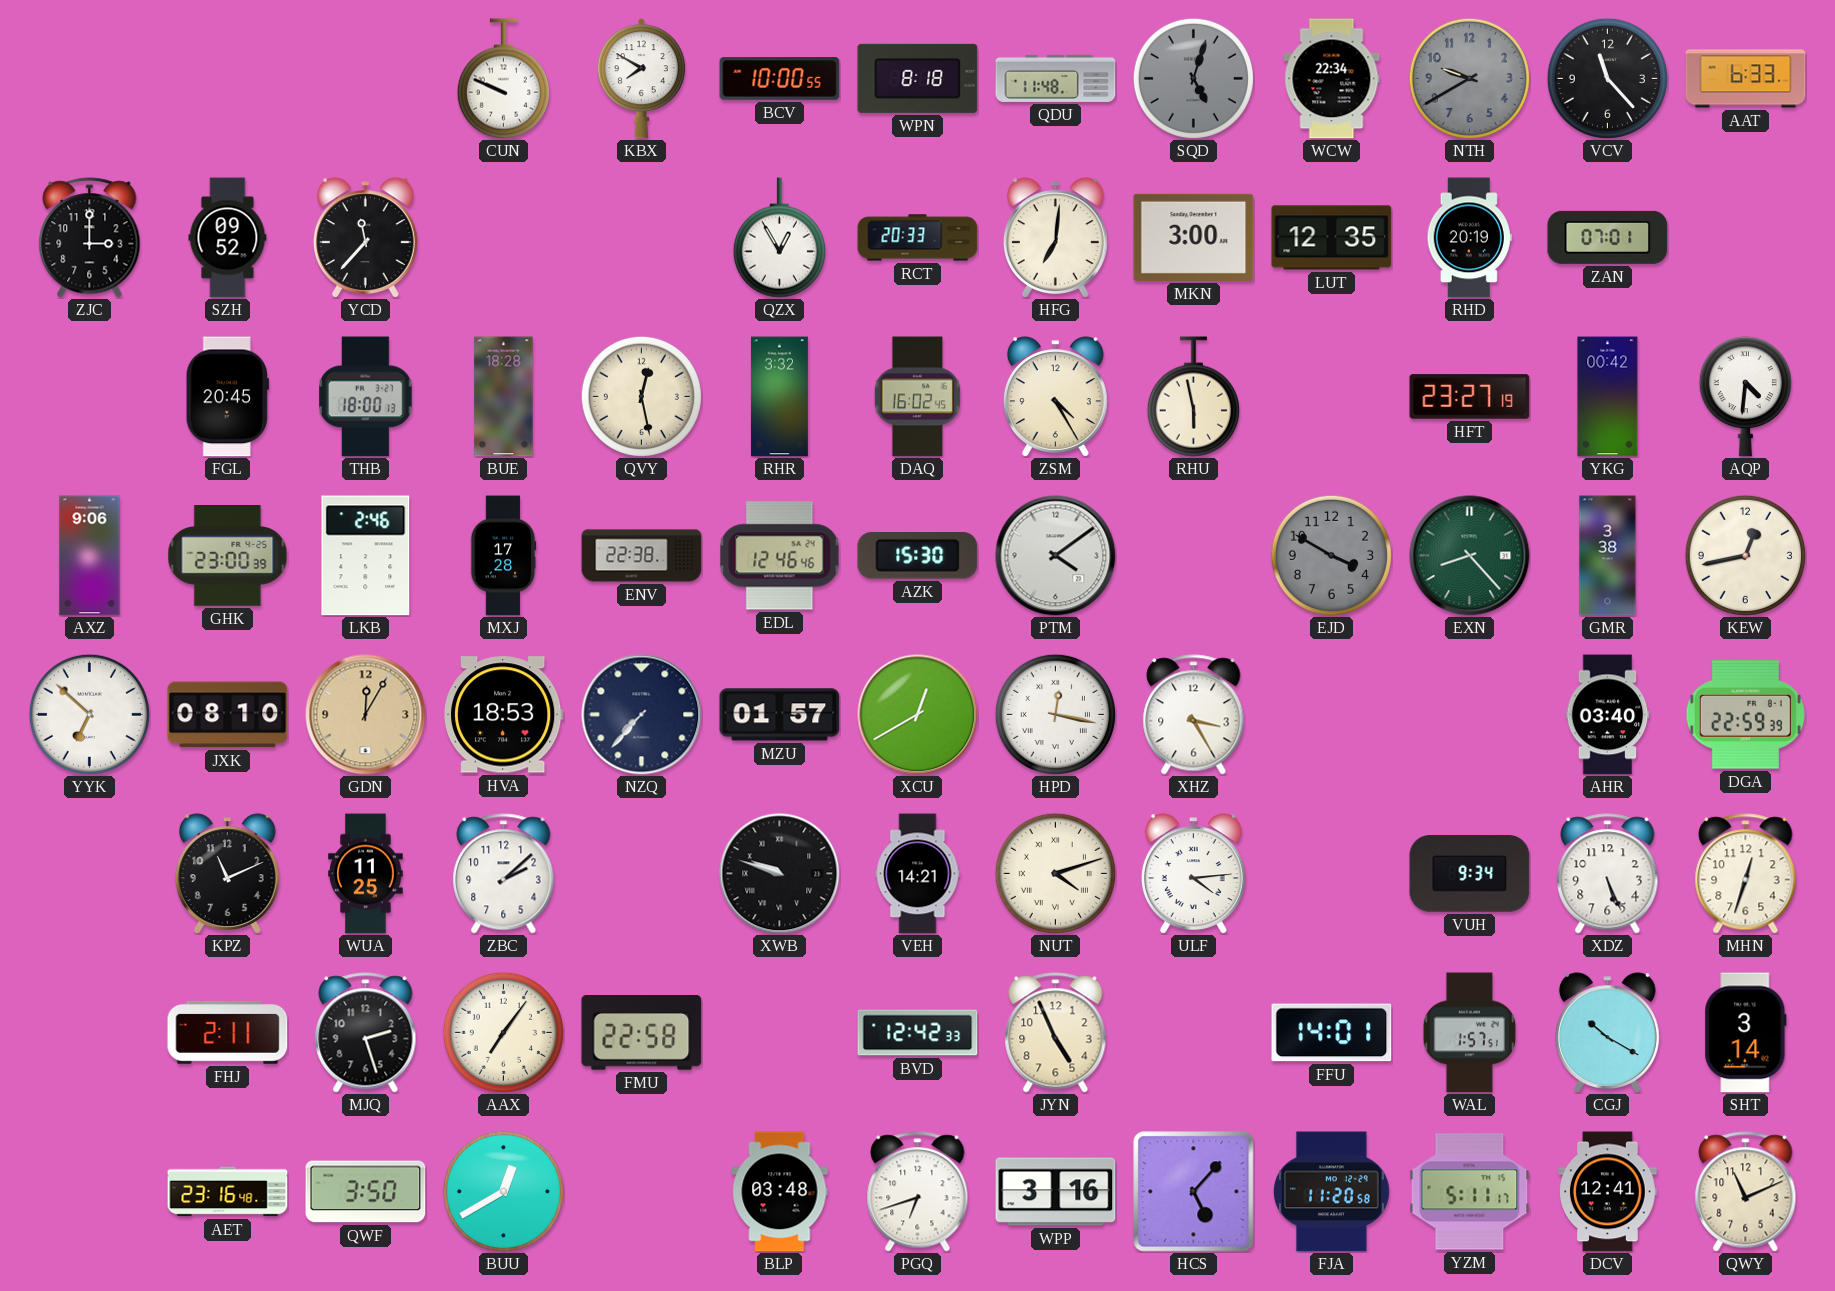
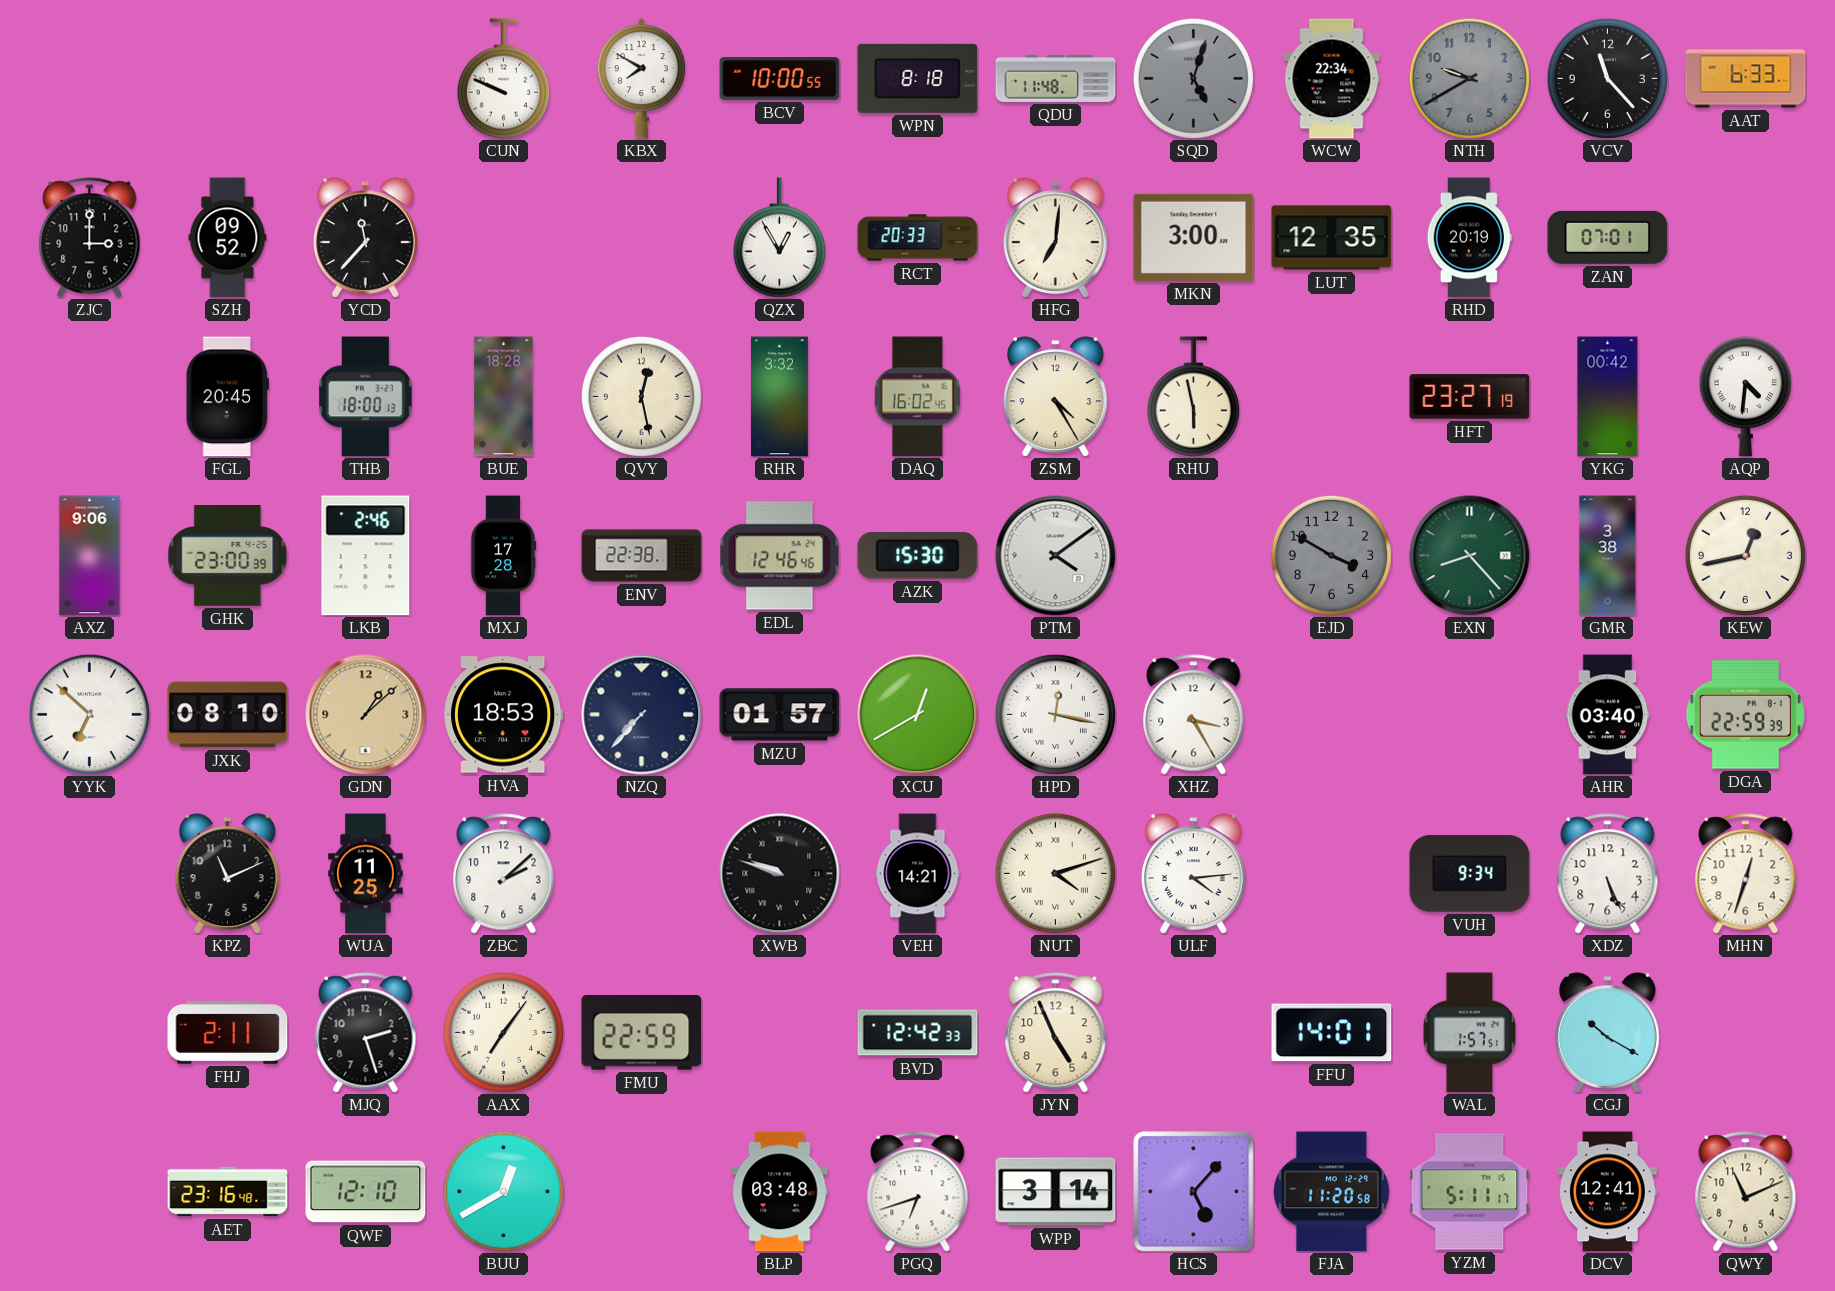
GDN: 12:05 -> 1:08
FMU: 22:58 -> 22:59
SHT: 3:14 -> none
QWF: 3:50 -> 12:10
WPP: 3:16 -> 3:14
